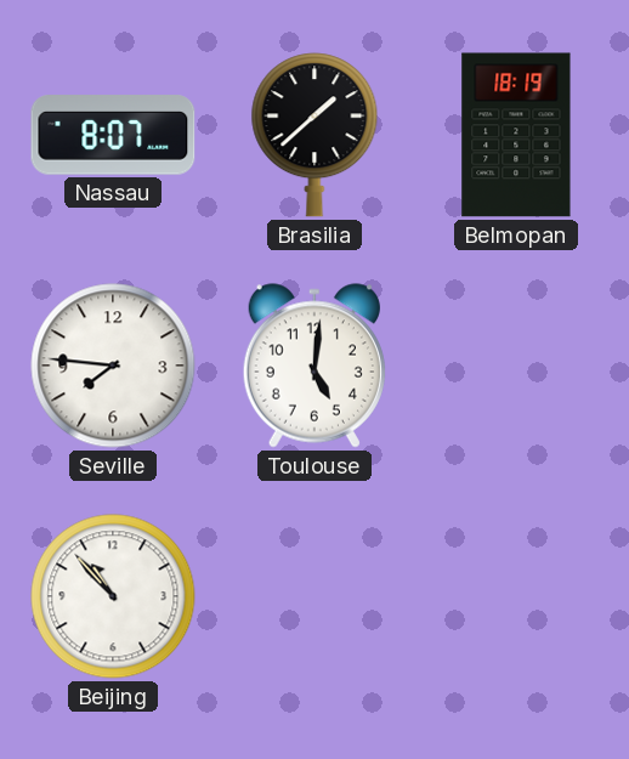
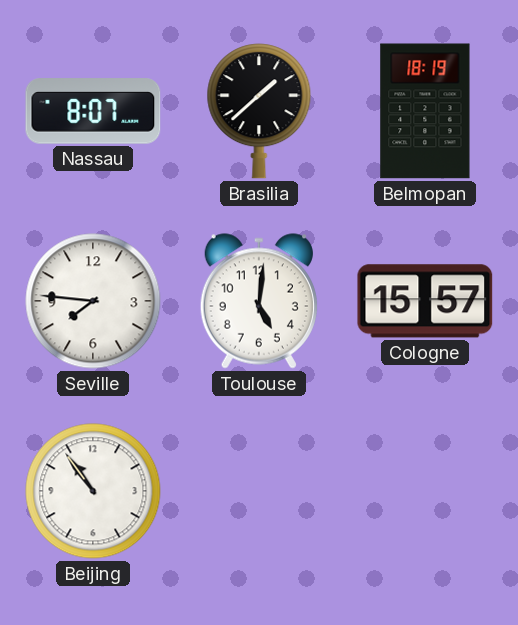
Cologne: none -> 15:57
Beijing: 10:53 -> 10:54
